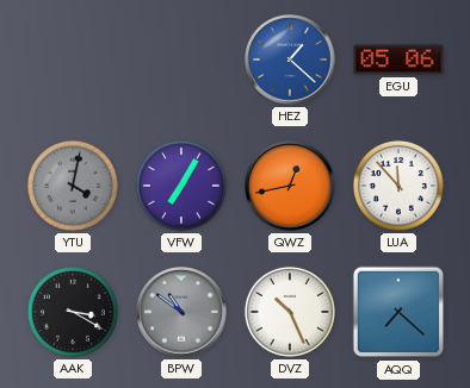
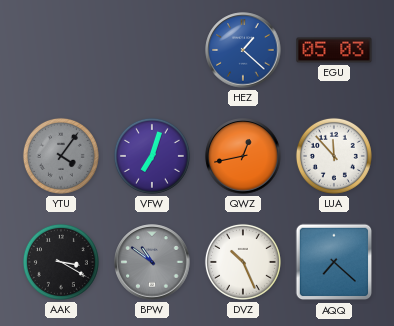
EGU: 05:06 -> 05:03
YTU: 4:02 -> 4:06
VFW: 7:05 -> 7:03
